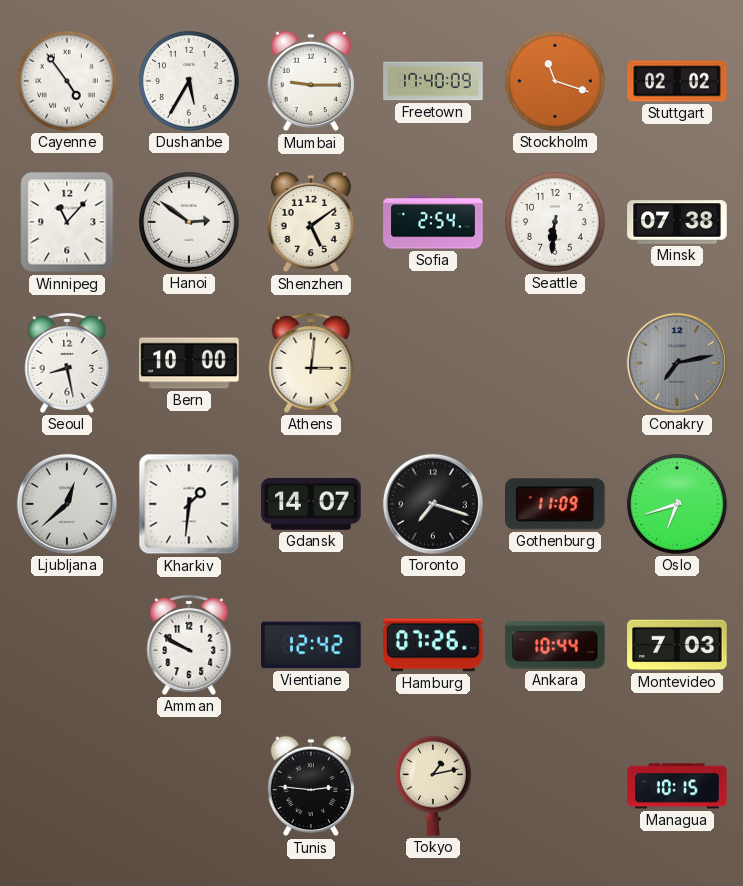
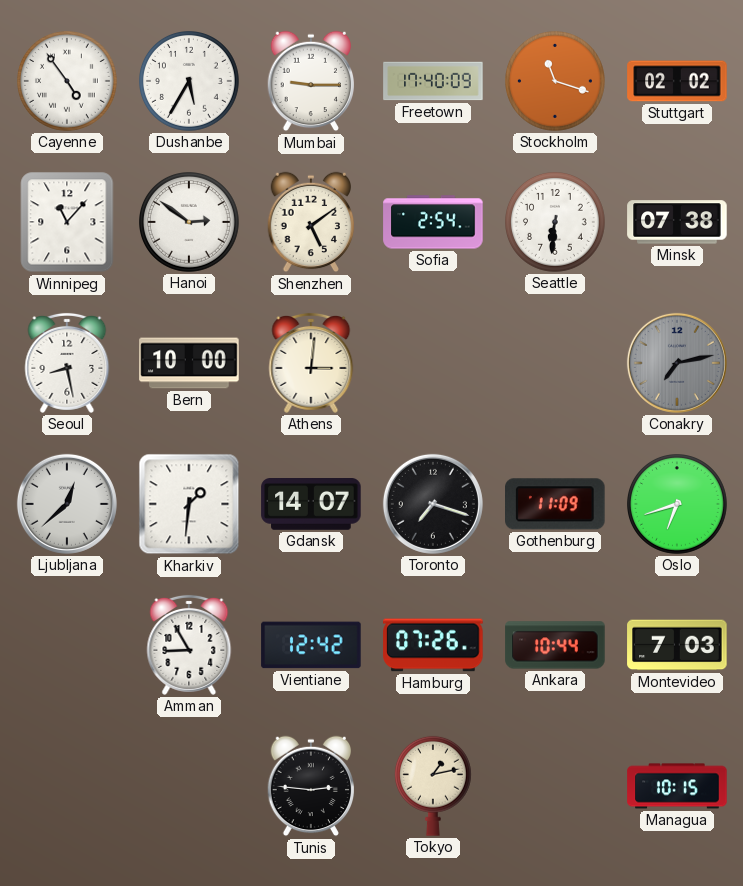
Amman: 9:50 -> 8:55
